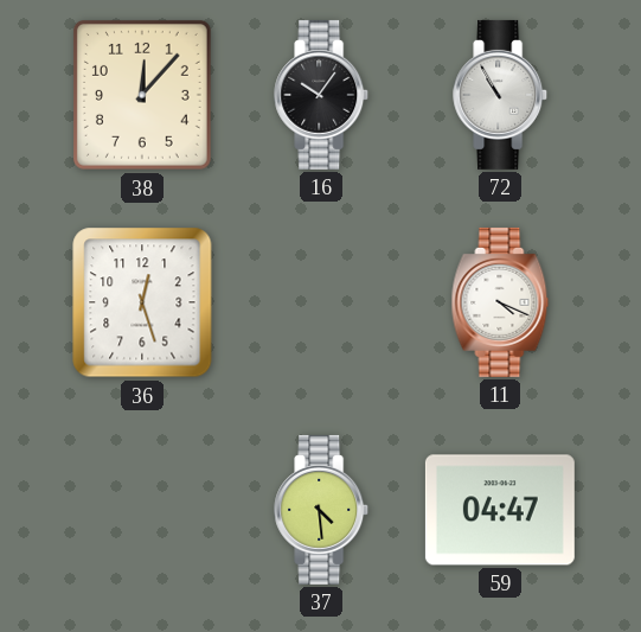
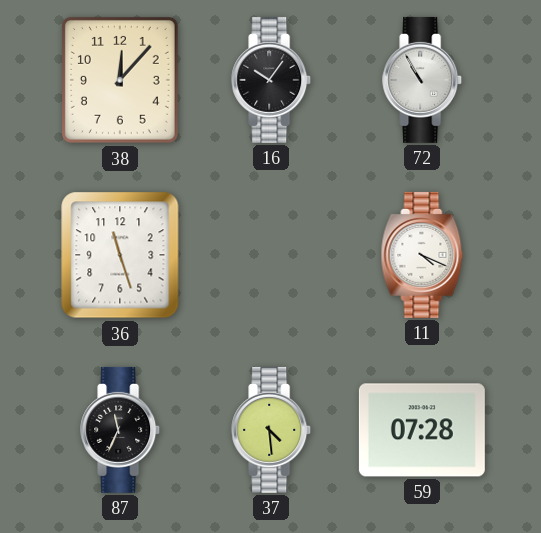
36: 12:27 -> 11:27
87: none -> 11:34
59: 04:47 -> 07:28
